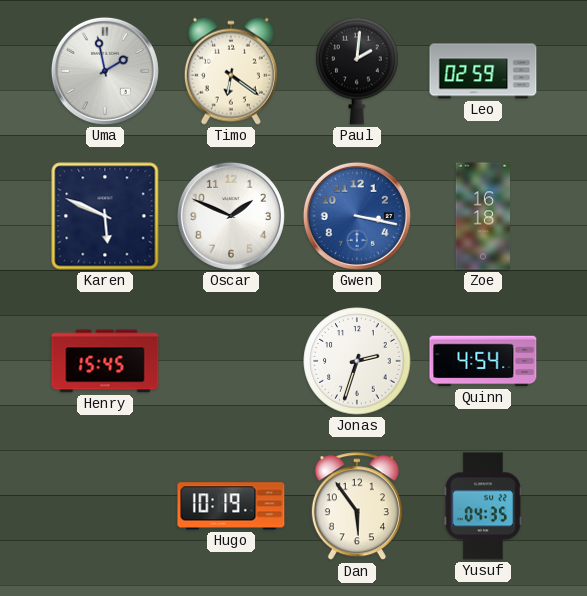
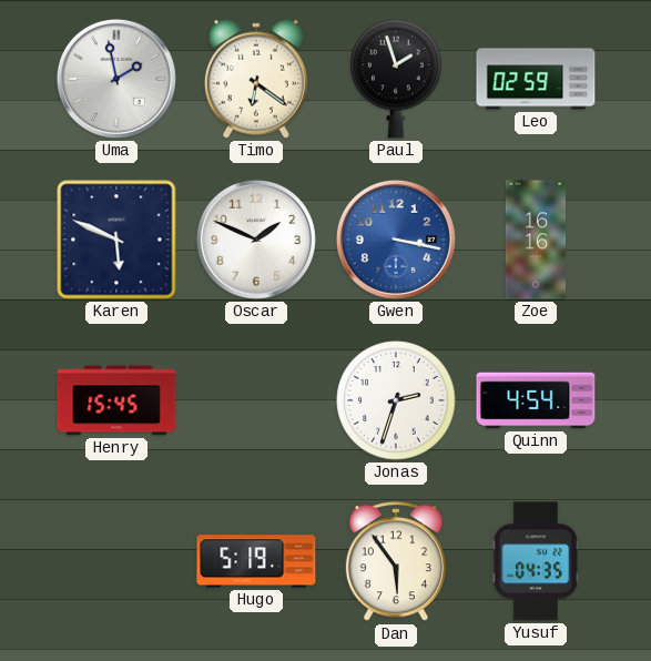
Paul: 2:01 -> 1:57
Zoe: 16:18 -> 16:16
Hugo: 10:19 -> 5:19
